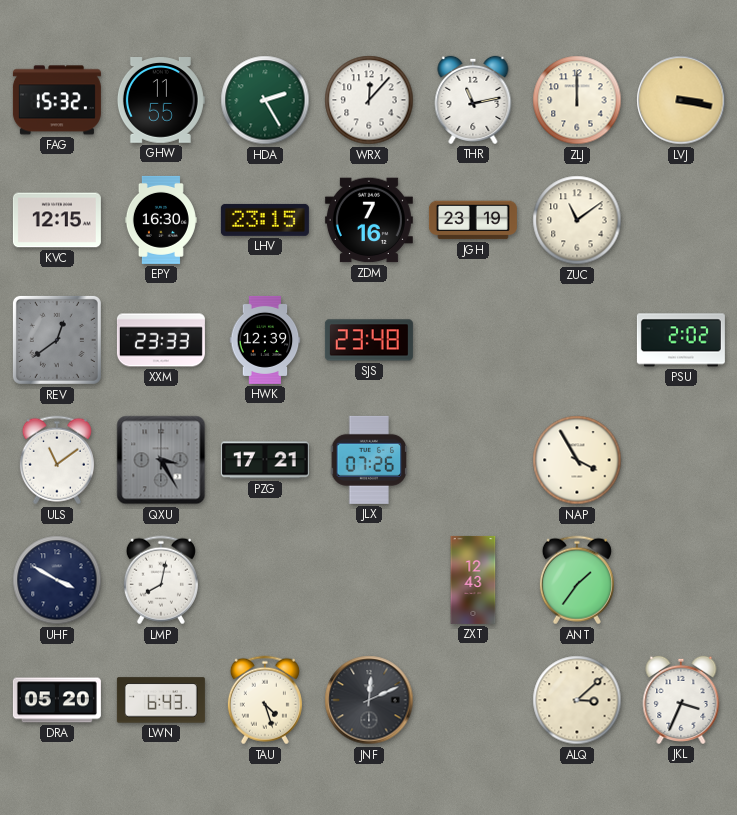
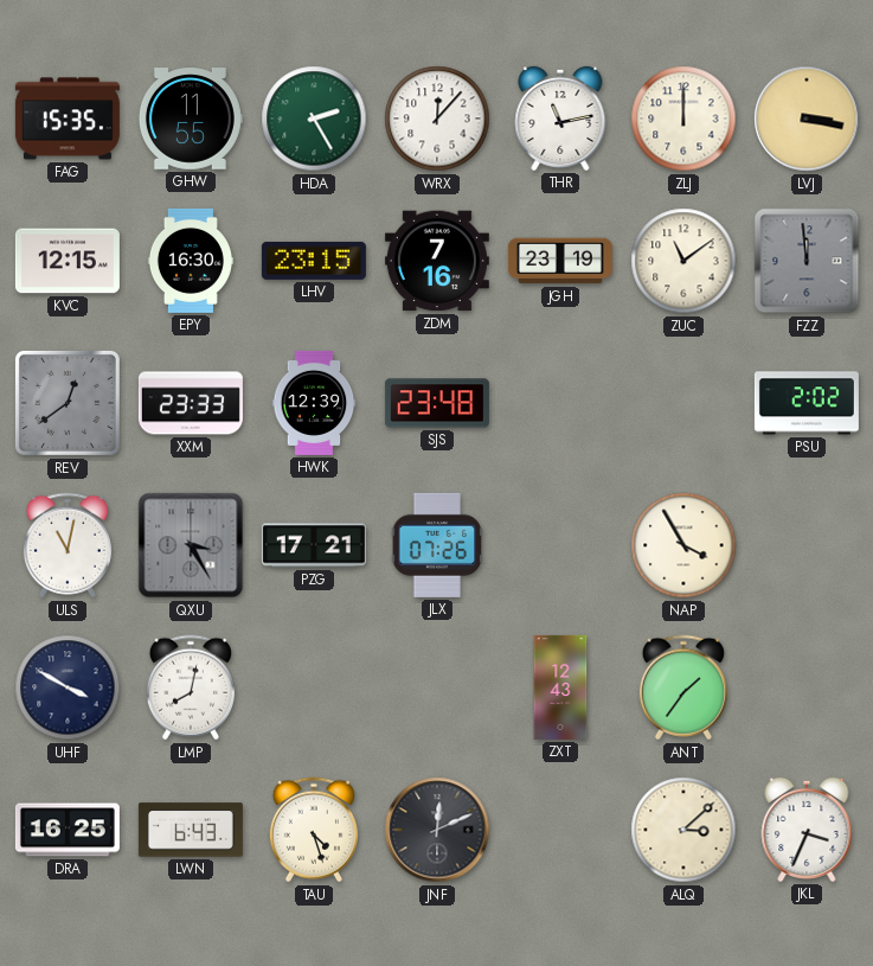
FAG: 15:32 -> 15:35
FZZ: none -> 11:59
ULS: 11:09 -> 11:02
DRA: 05:20 -> 16:25
